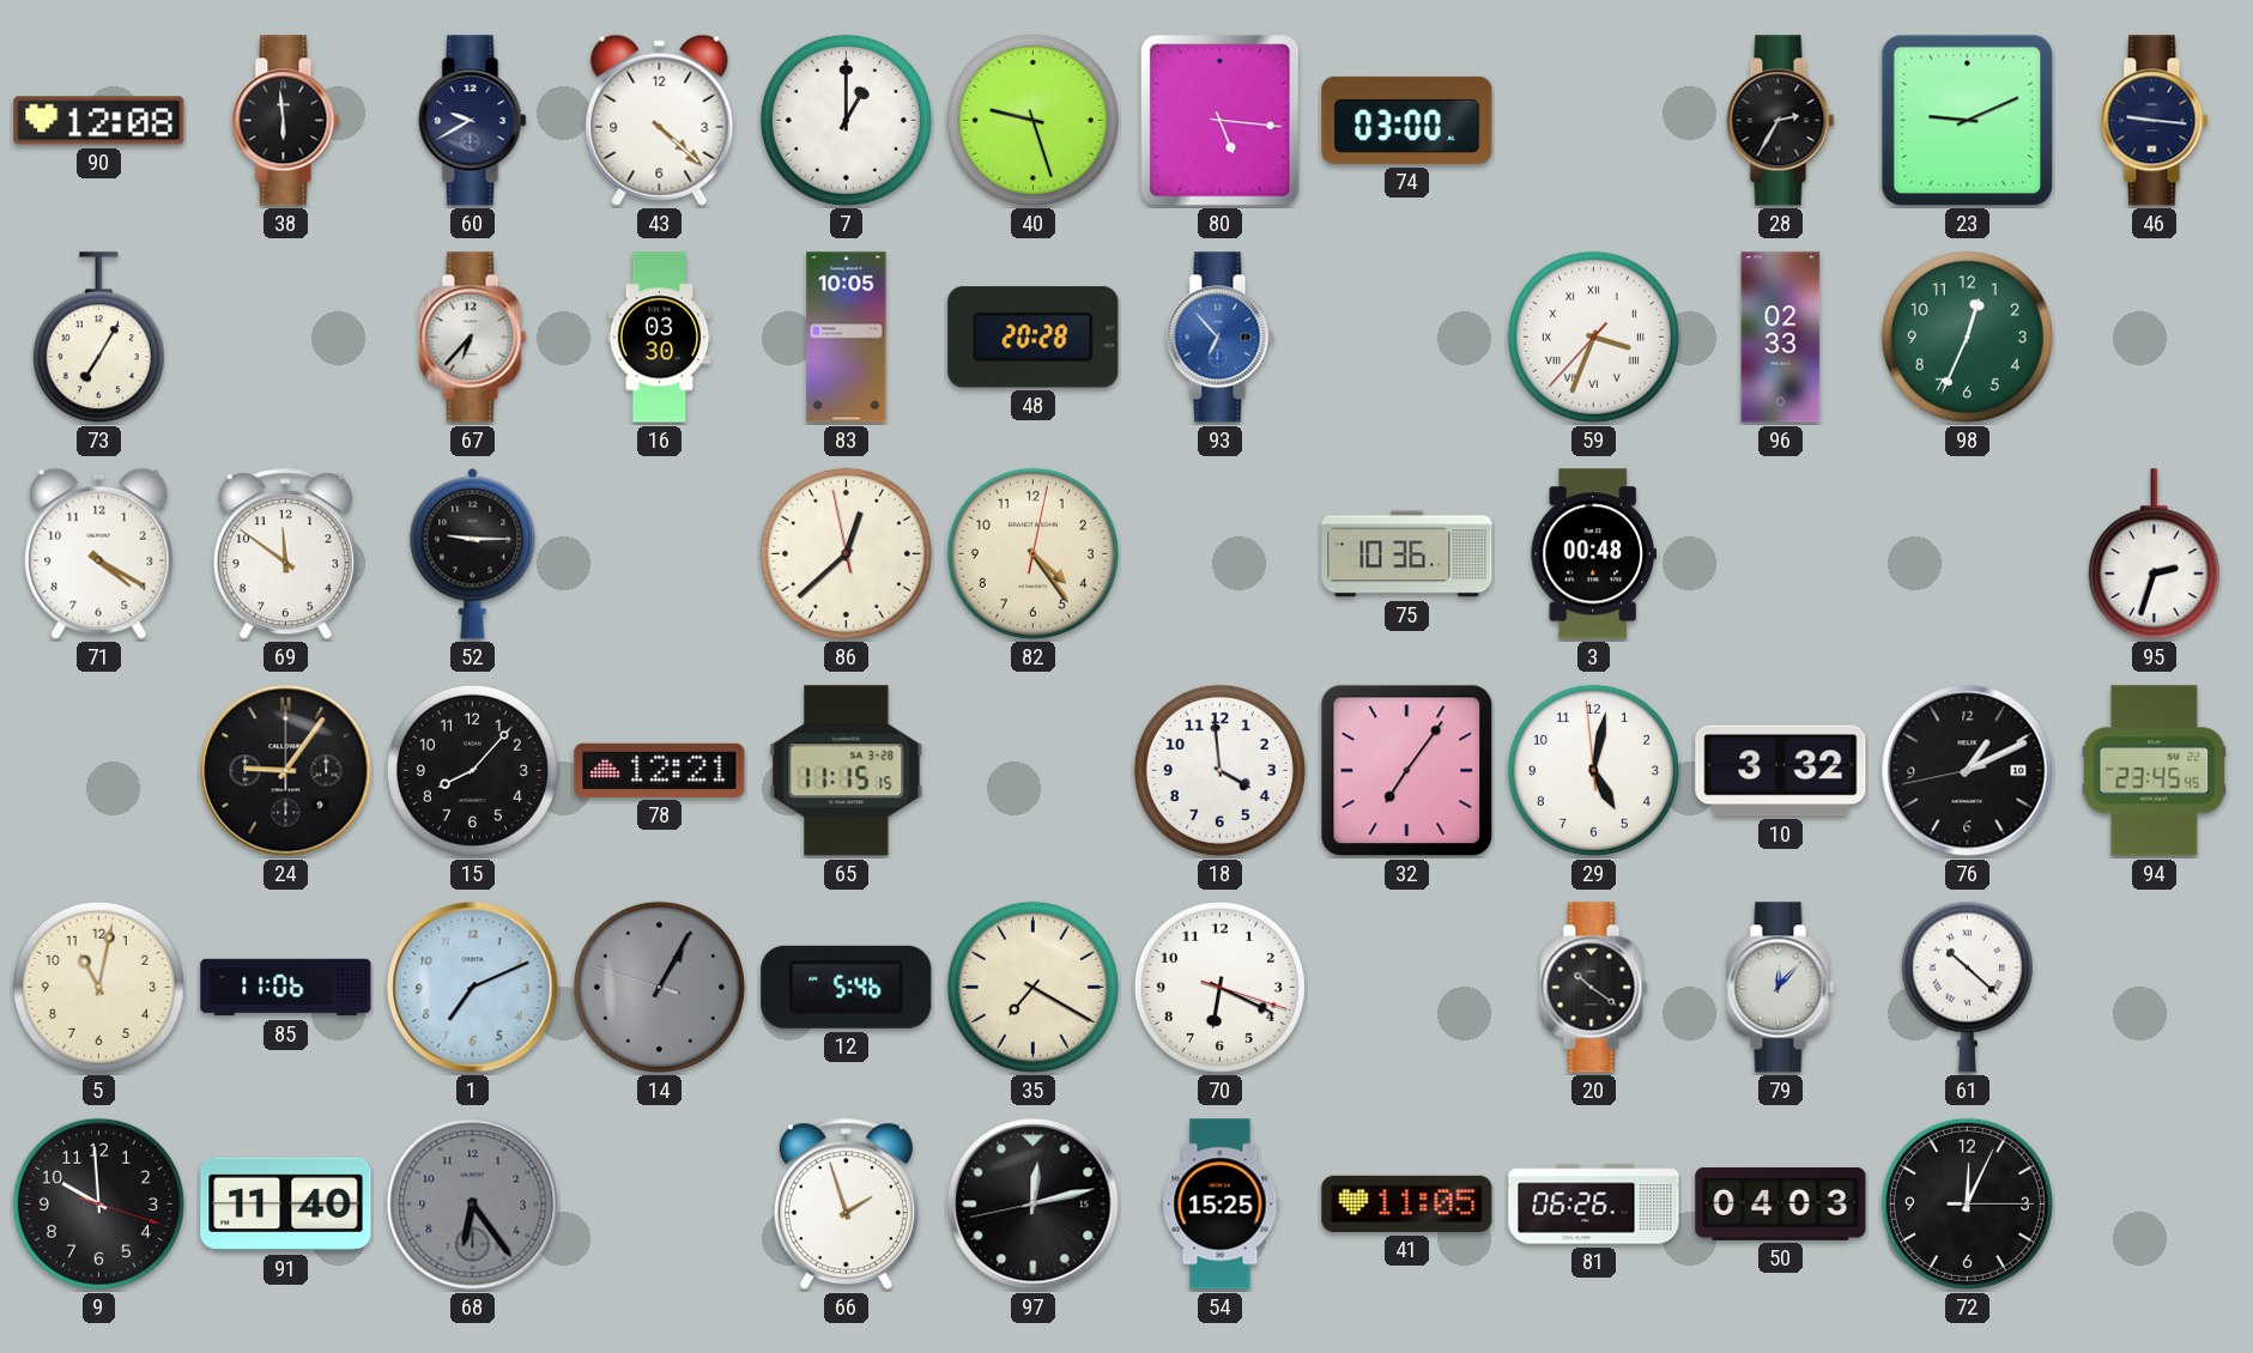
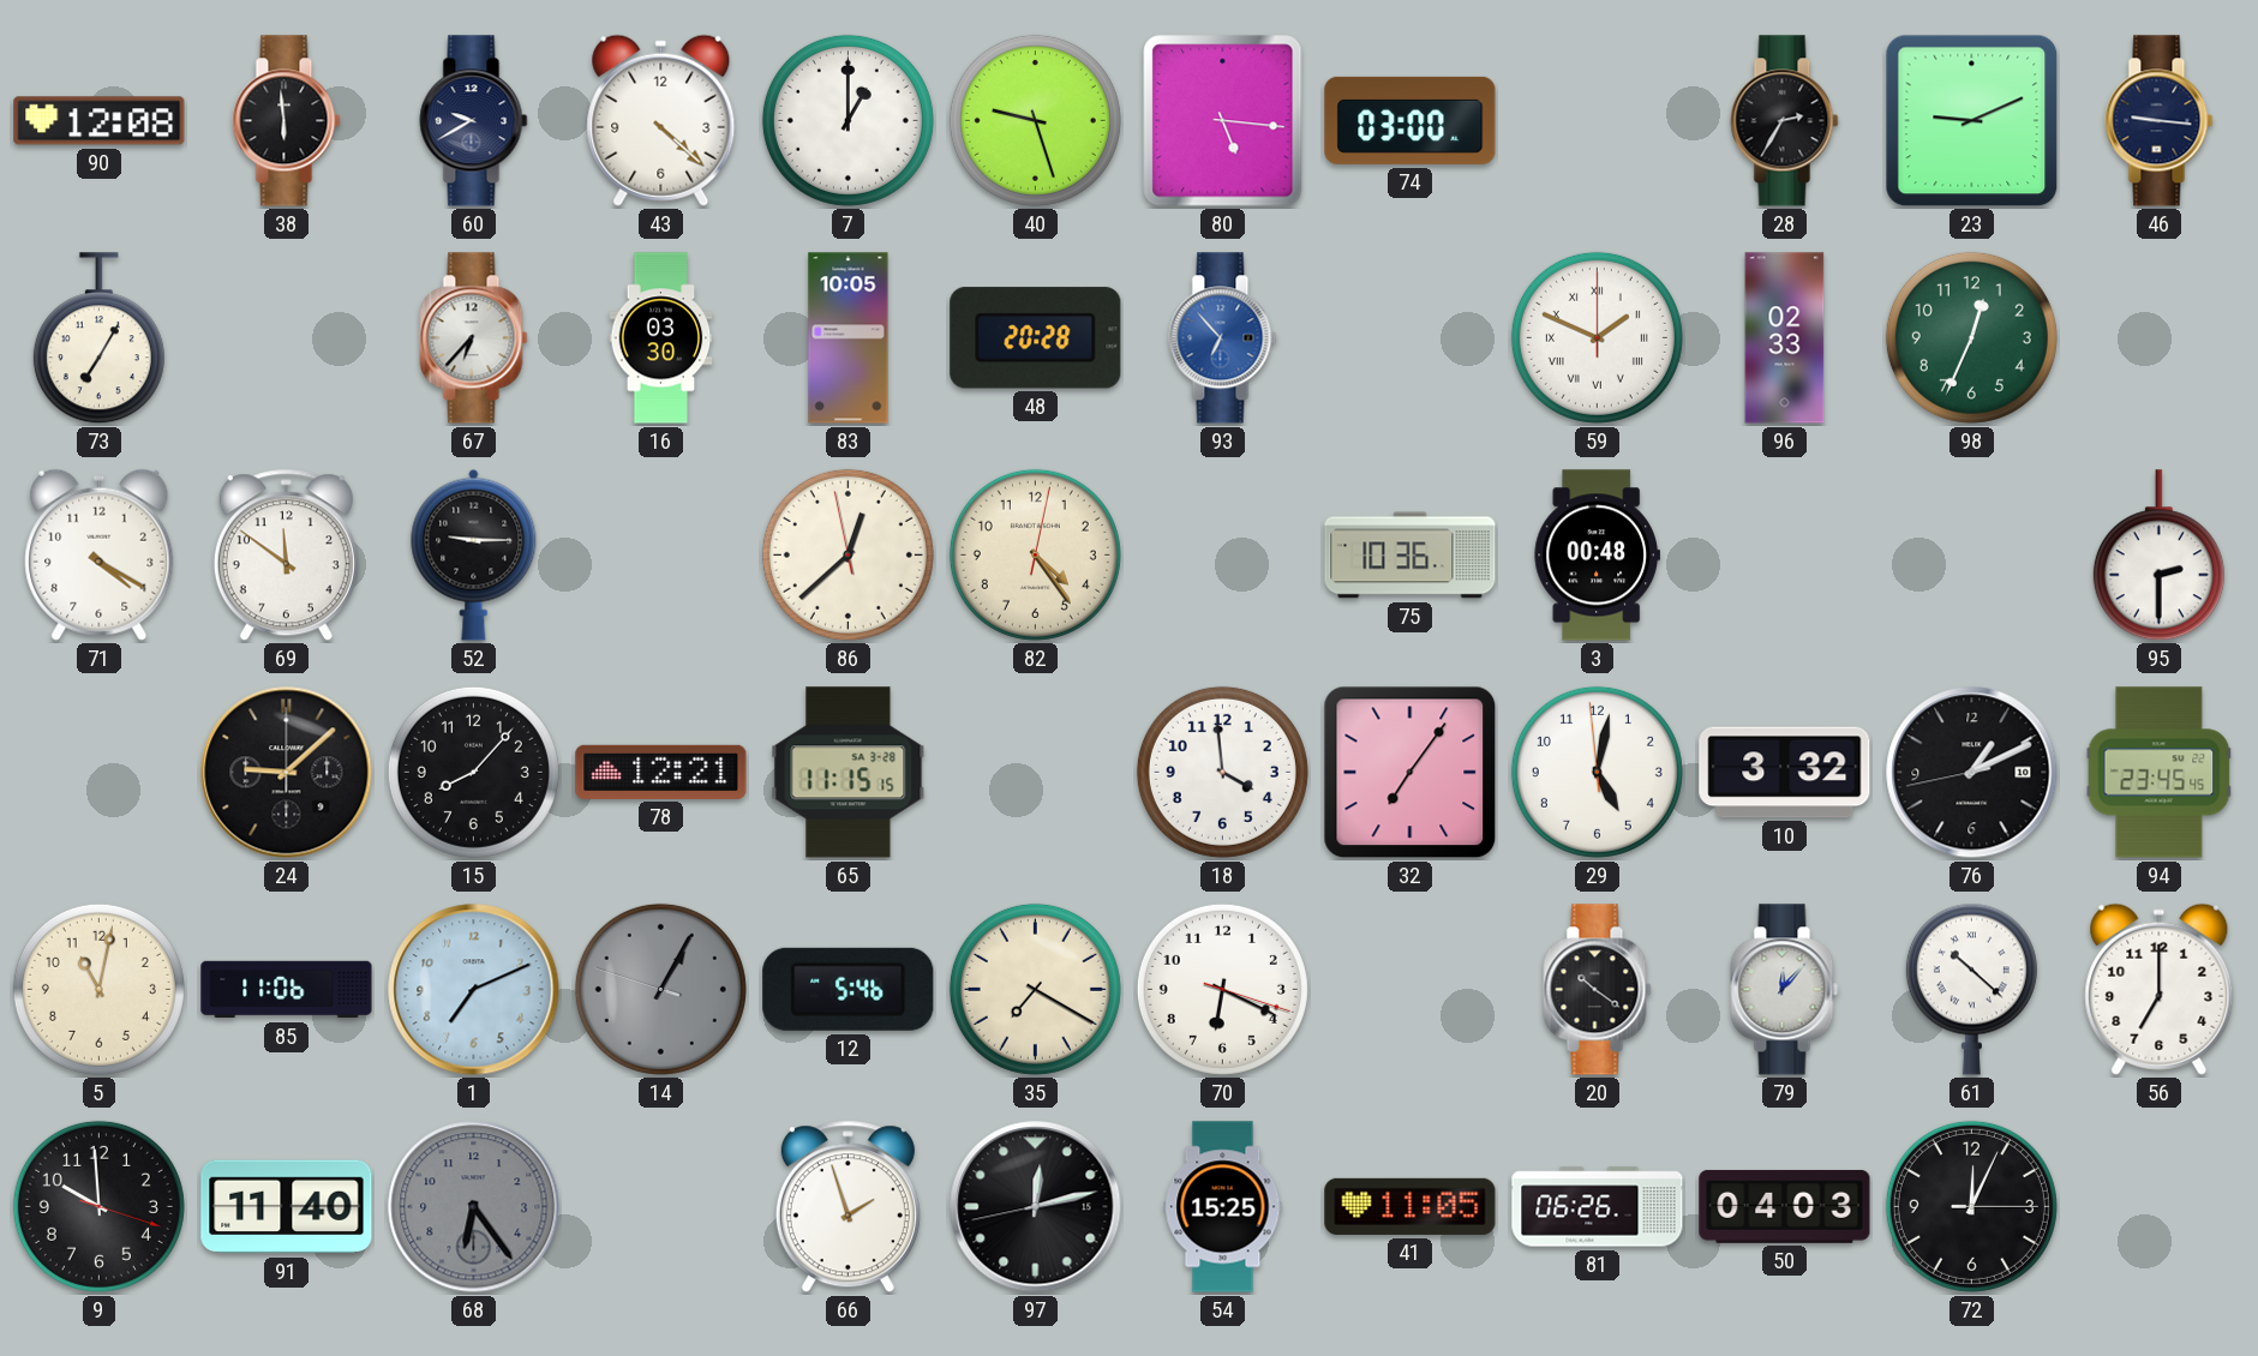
59: 3:33 -> 1:49
95: 2:33 -> 2:30
24: 9:06 -> 9:08
56: none -> 7:00
